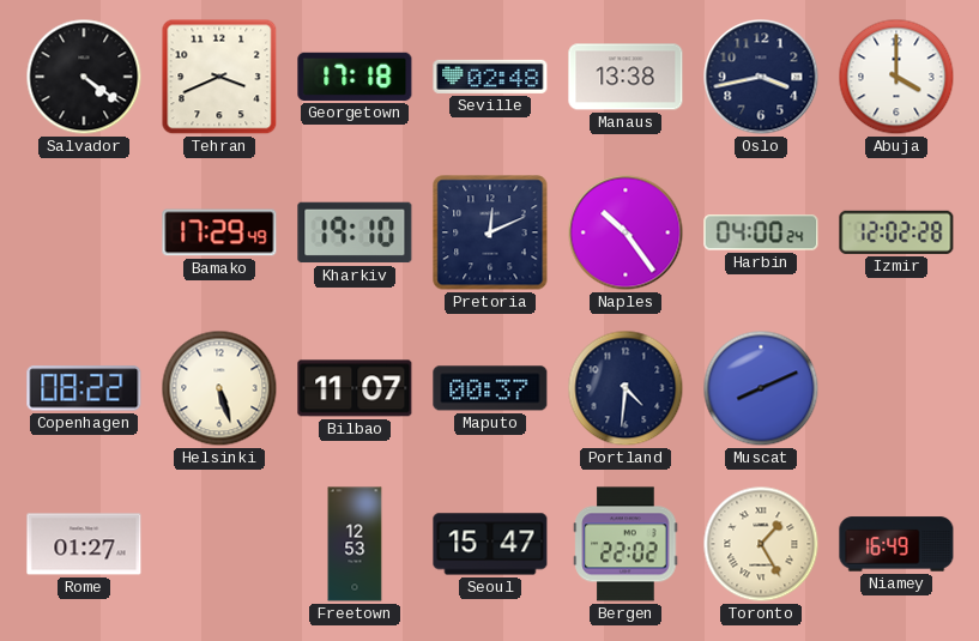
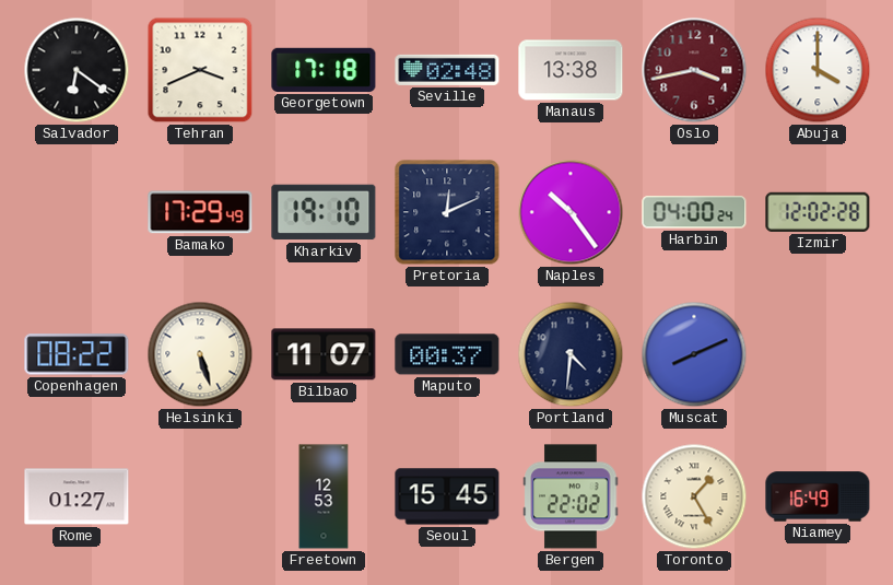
Salvador: 4:21 -> 6:21
Oslo dial: navy -> burgundy
Seoul: 15:47 -> 15:45
